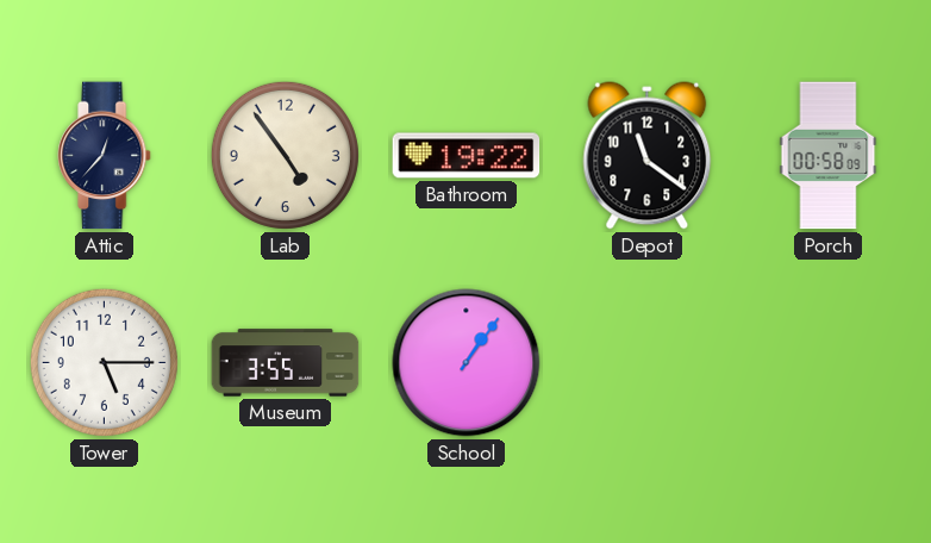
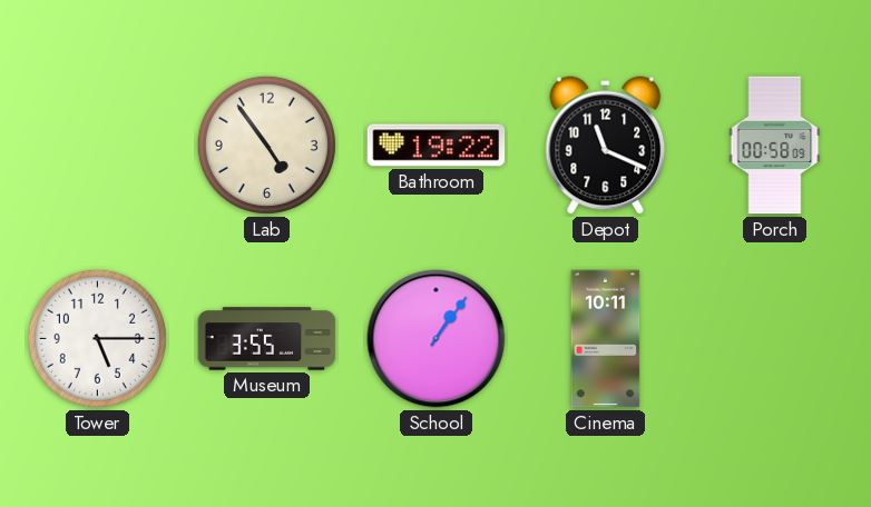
Attic: 12:37 -> none
Depot: 11:21 -> 11:19
Cinema: none -> 10:11
